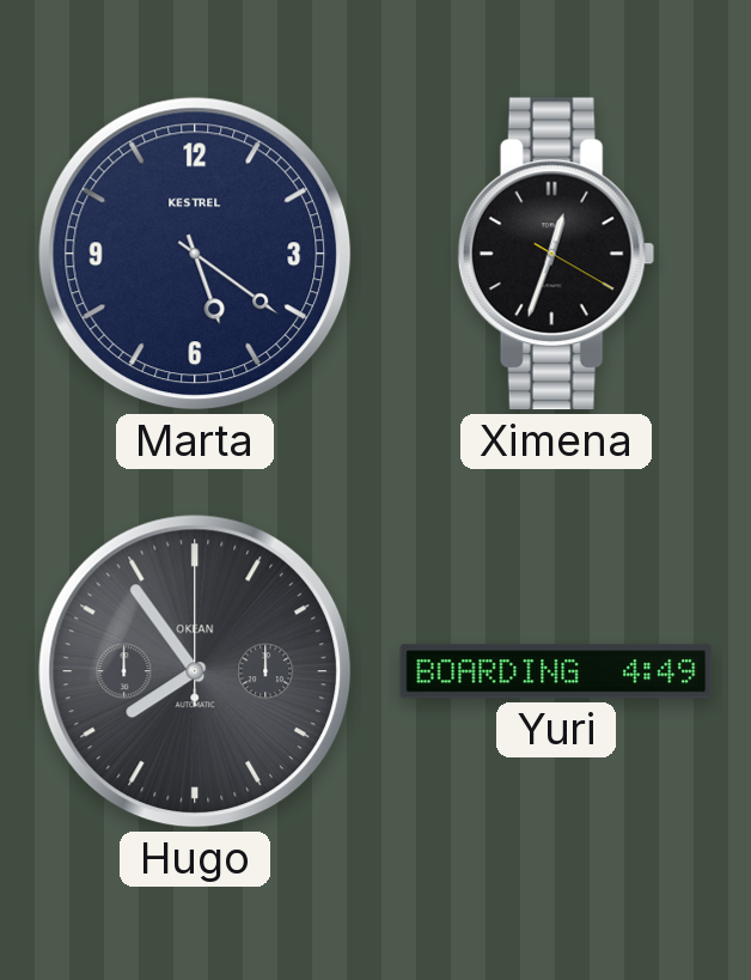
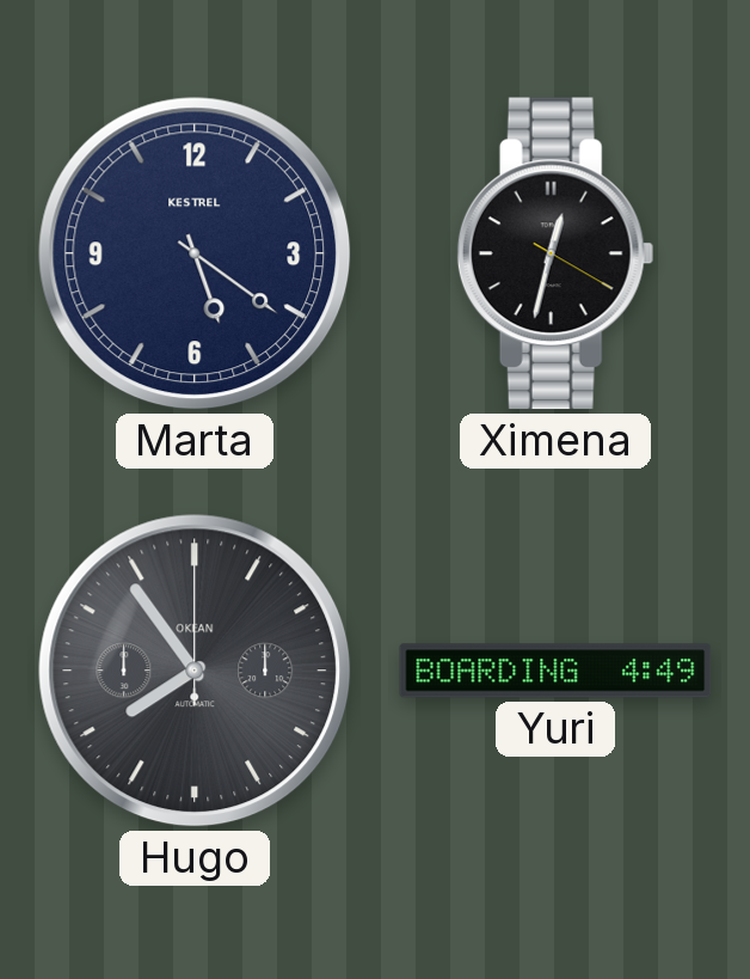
Ximena: 12:33 -> 12:32
